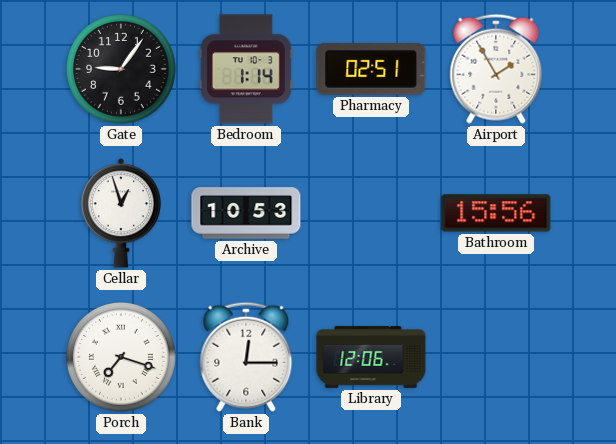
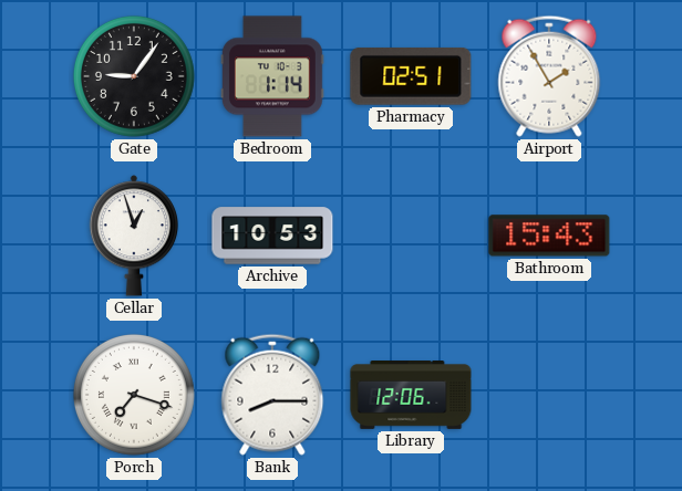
Bathroom: 15:56 -> 15:43
Bank: 12:15 -> 8:15
